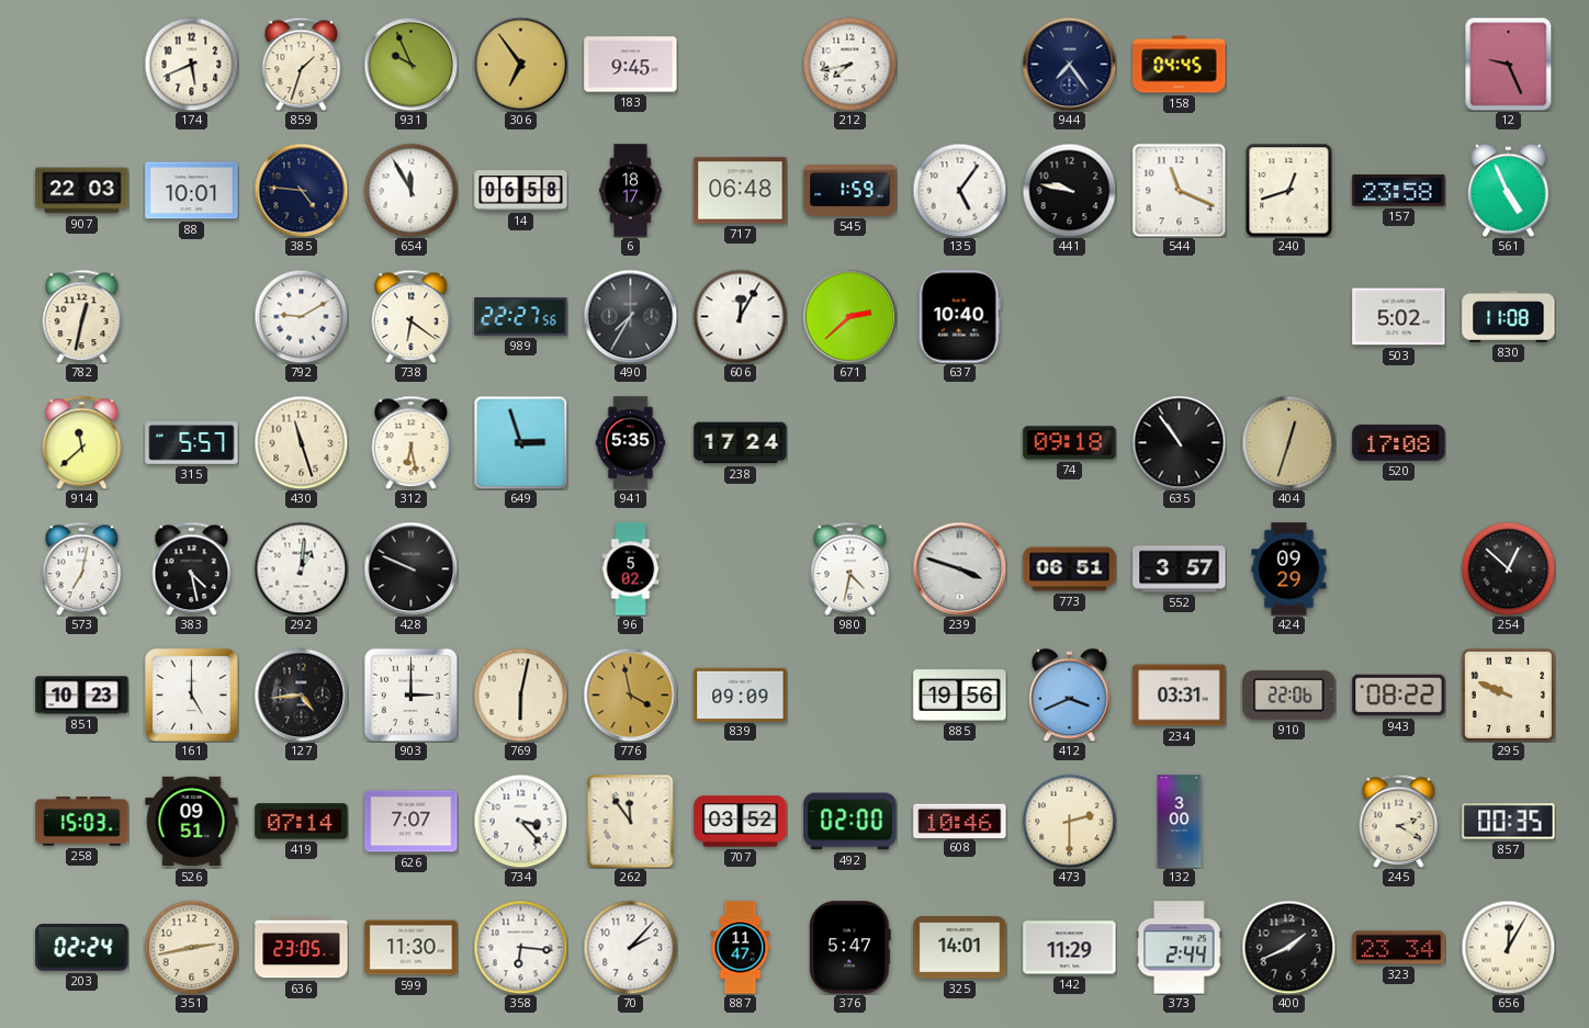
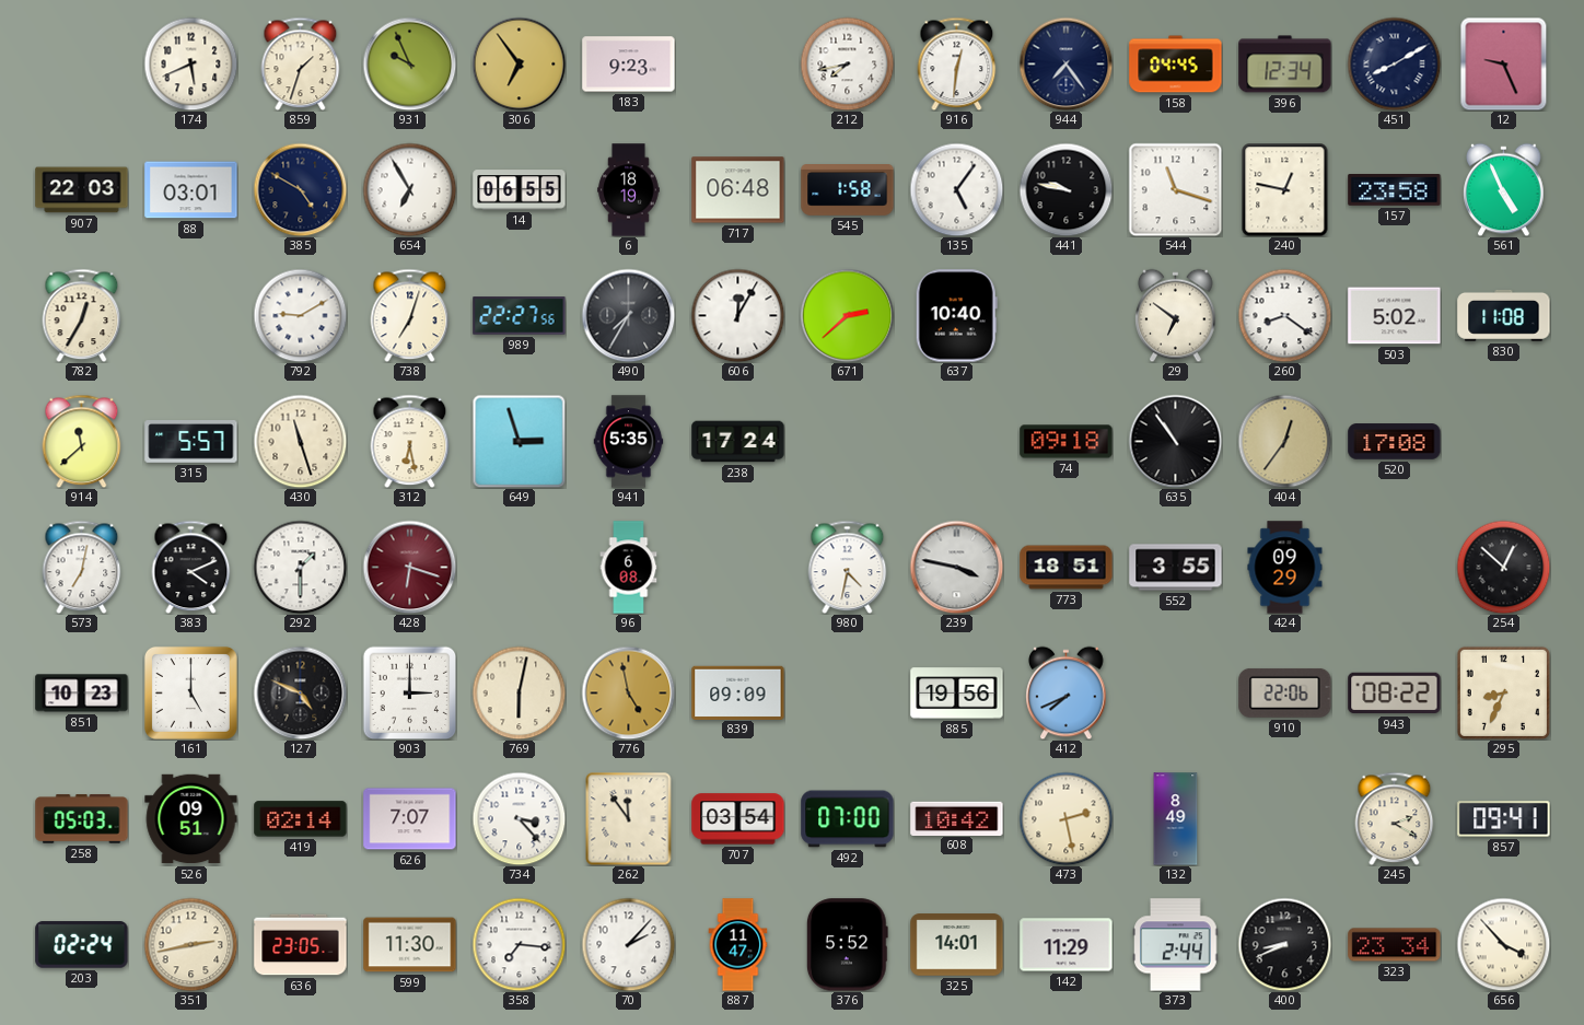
183: 9:45 -> 9:23
916: none -> 12:31
396: none -> 12:34
451: none -> 8:10
88: 10:01 -> 03:01
385: 4:46 -> 4:50
654: 11:55 -> 6:55
14: 06:58 -> 06:55
6: 18:17 -> 18:19
545: 1:59 -> 1:58
544: 11:19 -> 11:18
240: 12:42 -> 12:47
782: 12:32 -> 12:35
738: 6:21 -> 7:03
29: none -> 6:51
260: none -> 8:21
404: 12:33 -> 12:36
383: 4:28 -> 4:11
292: 1:01 -> 1:30
428: 9:49 -> 6:18
428 dial: black -> burgundy
96: 5:02 -> 6:08
239: 3:48 -> 3:47
773: 06:51 -> 18:51
552: 3:57 -> 3:55
127: 4:44 -> 4:49
776: 3:58 -> 4:58
412: 3:41 -> 7:41
234: 03:31 -> none
295: 9:49 -> 8:34
258: 15:03 -> 05:03
419: 07:14 -> 02:14
707: 03:52 -> 03:54
492: 02:00 -> 07:00
608: 10:46 -> 10:42
473: 2:30 -> 2:28
132: 3:00 -> 8:49
857: 00:35 -> 09:41
358: 6:16 -> 7:16
376: 5:47 -> 5:52
400: 1:41 -> 8:41
656: 12:05 -> 3:53
